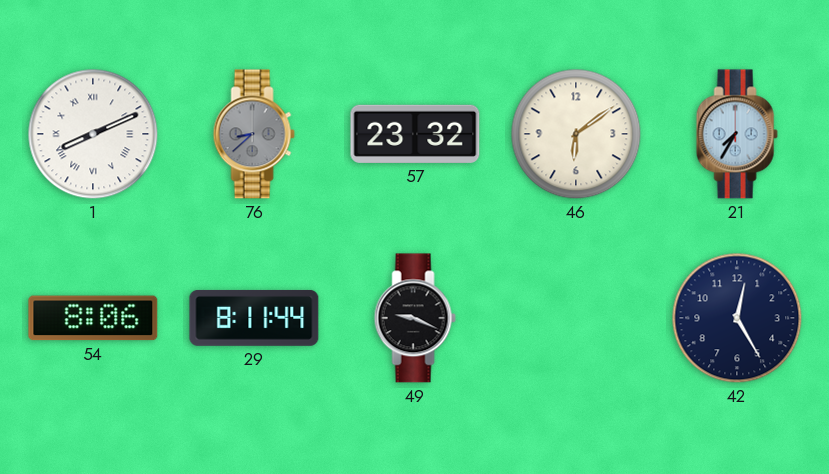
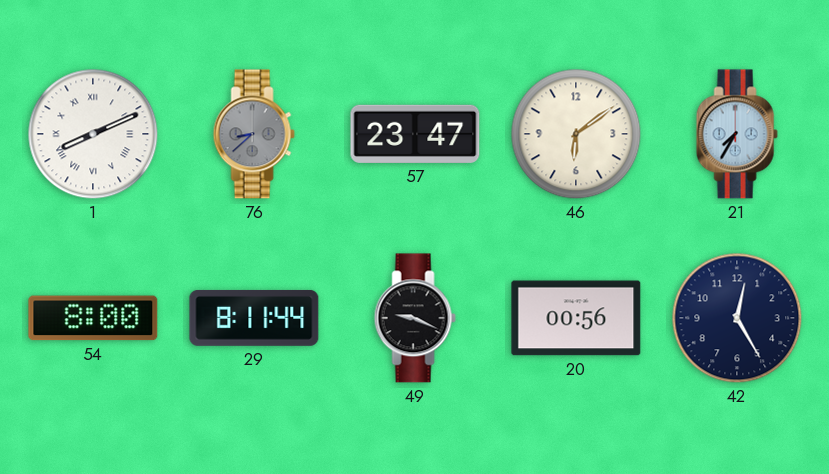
57: 23:32 -> 23:47
54: 8:06 -> 8:00
20: none -> 00:56
